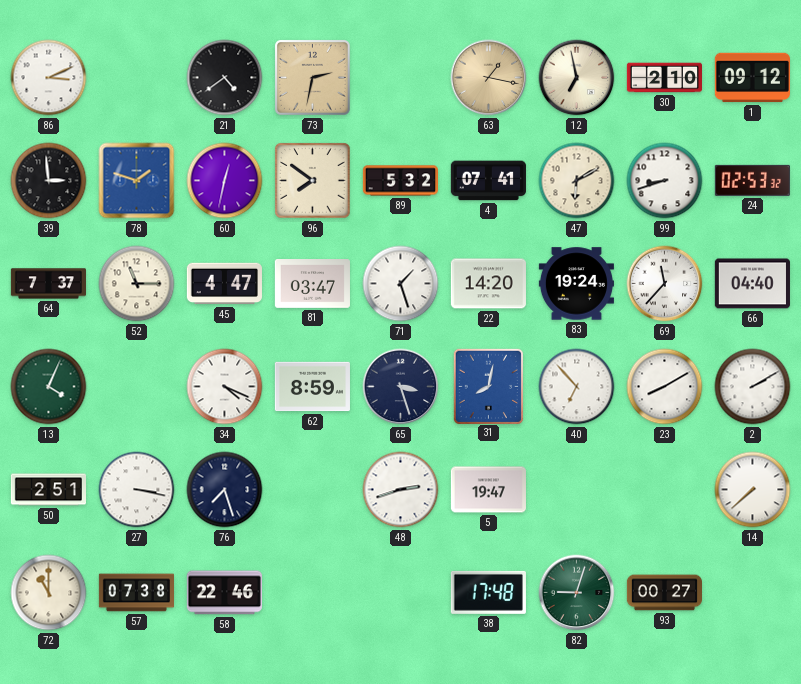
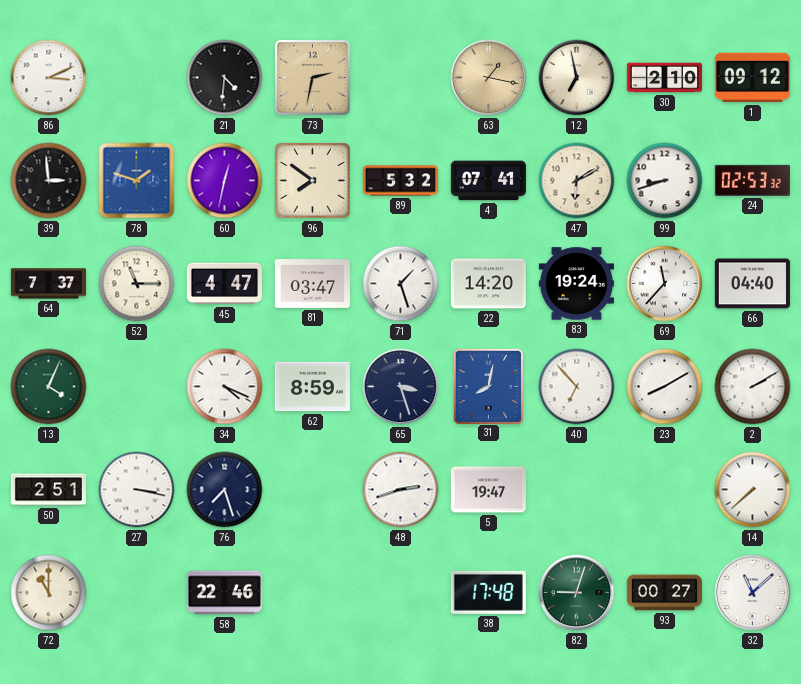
21: 4:39 -> 4:31
57: 07:38 -> none
32: none -> 11:08
